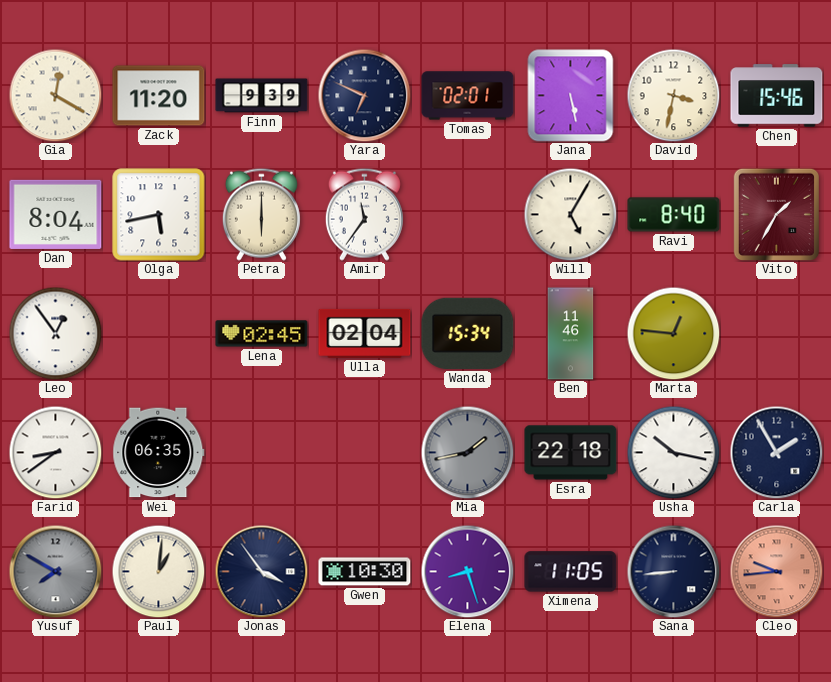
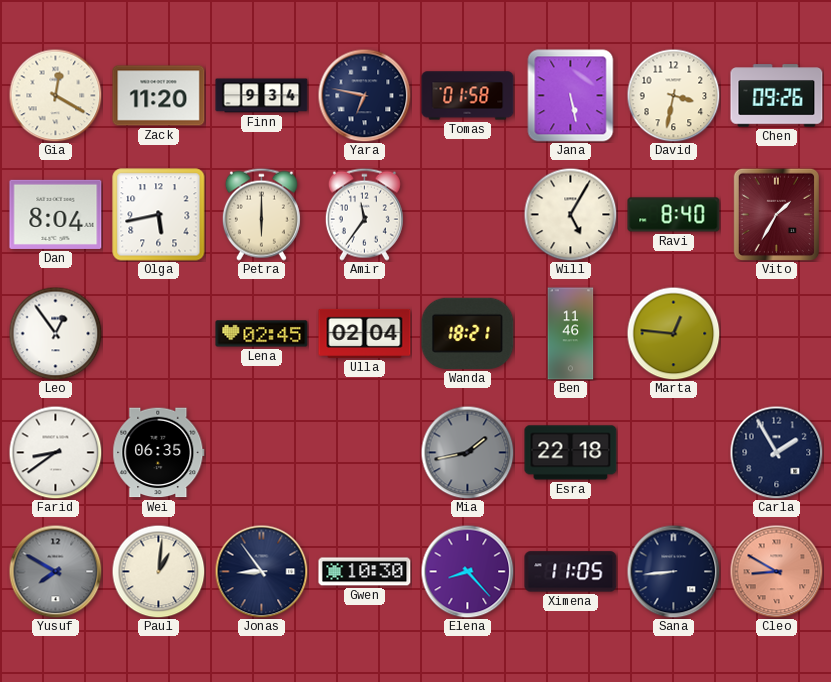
Finn: 9:39 -> 9:34
Yara: 6:49 -> 6:47
Tomas: 02:01 -> 01:58
Chen: 15:46 -> 09:26
Wanda: 15:34 -> 18:21
Usha: 10:17 -> none
Jonas: 3:54 -> 8:54
Elena: 8:27 -> 8:23
Cleo: 9:44 -> 8:50
